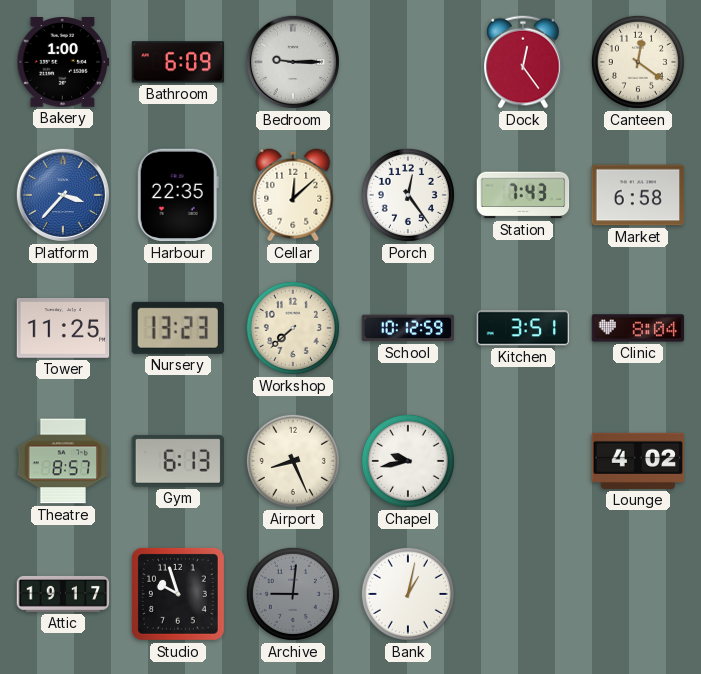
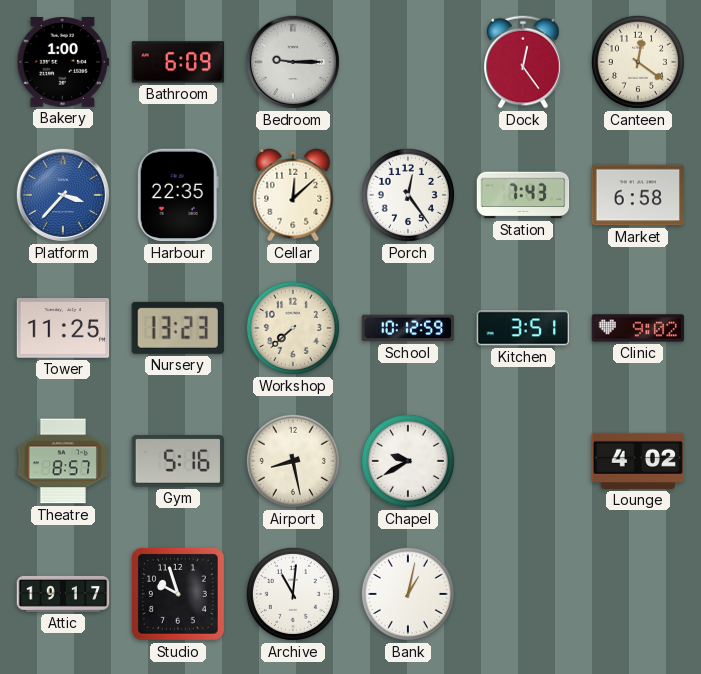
Clinic: 8:04 -> 9:02
Gym: 6:13 -> 5:16
Airport: 8:26 -> 8:28
Chapel: 9:43 -> 9:40
Archive: 9:01 -> 11:01
Archive dial: grey -> white
